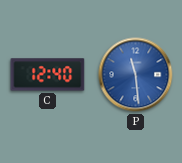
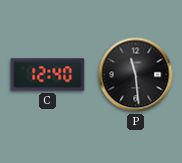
P dial: blue -> black
